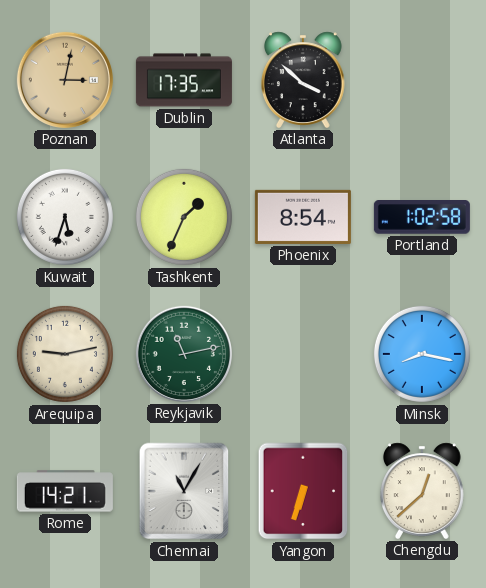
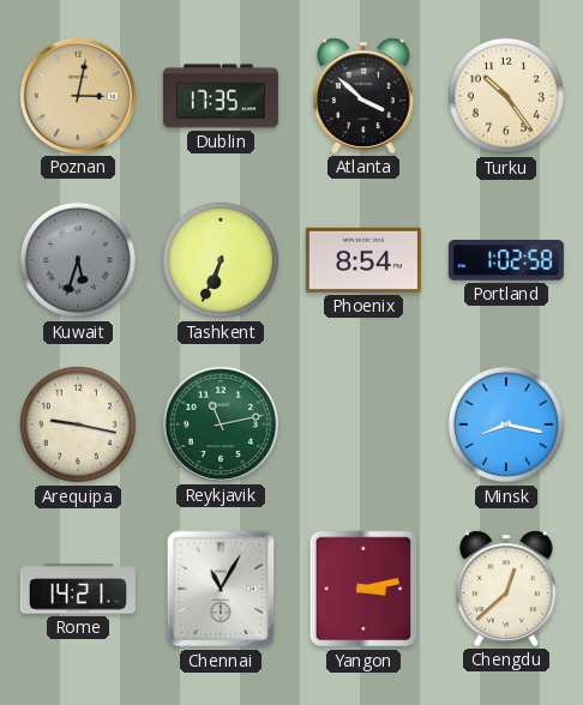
Turku: none -> 10:24
Kuwait dial: white -> grey
Tashkent: 1:34 -> 6:34
Arequipa: 9:13 -> 9:17
Yangon: 6:33 -> 3:13
